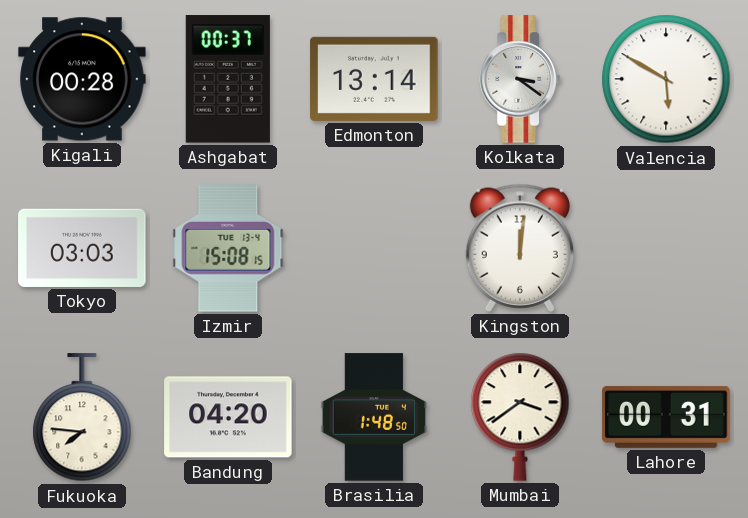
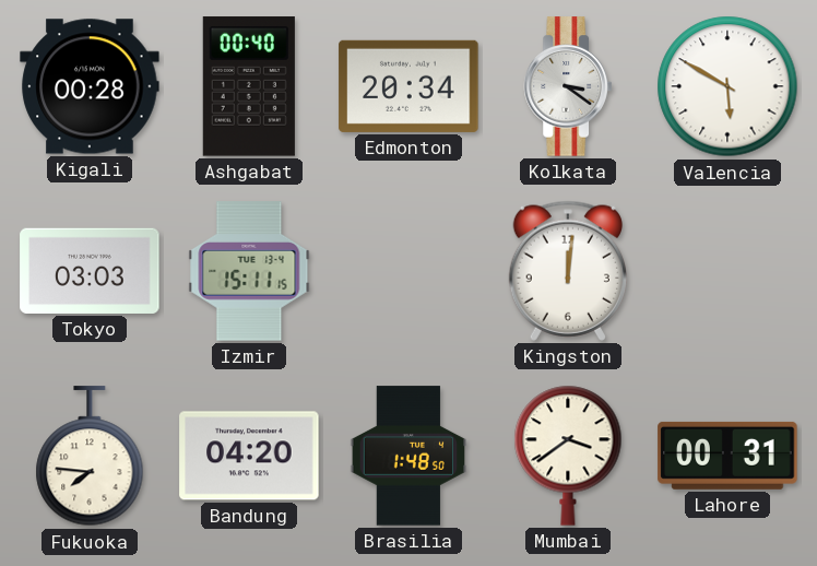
Ashgabat: 00:37 -> 00:40
Edmonton: 13:14 -> 20:34
Izmir: 15:08 -> 15:11
